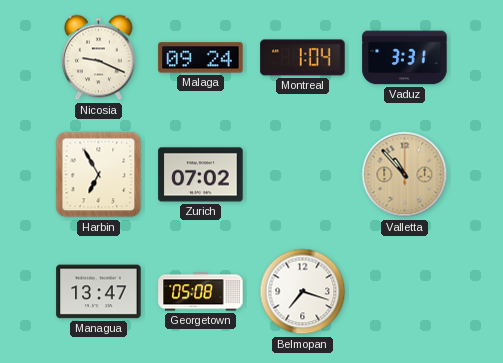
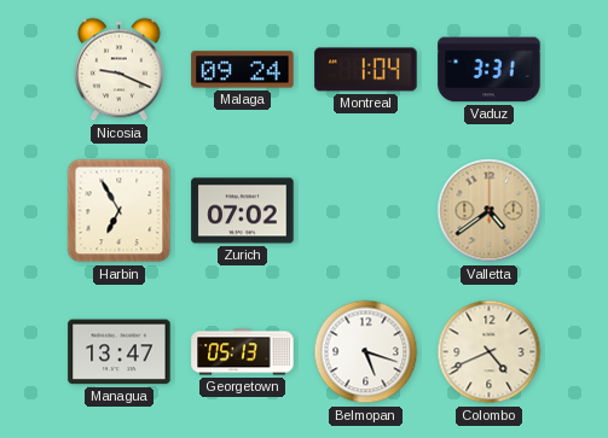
Valletta: 10:53 -> 4:39
Georgetown: 05:08 -> 05:13
Belmopan: 7:18 -> 5:18
Colombo: none -> 4:41
